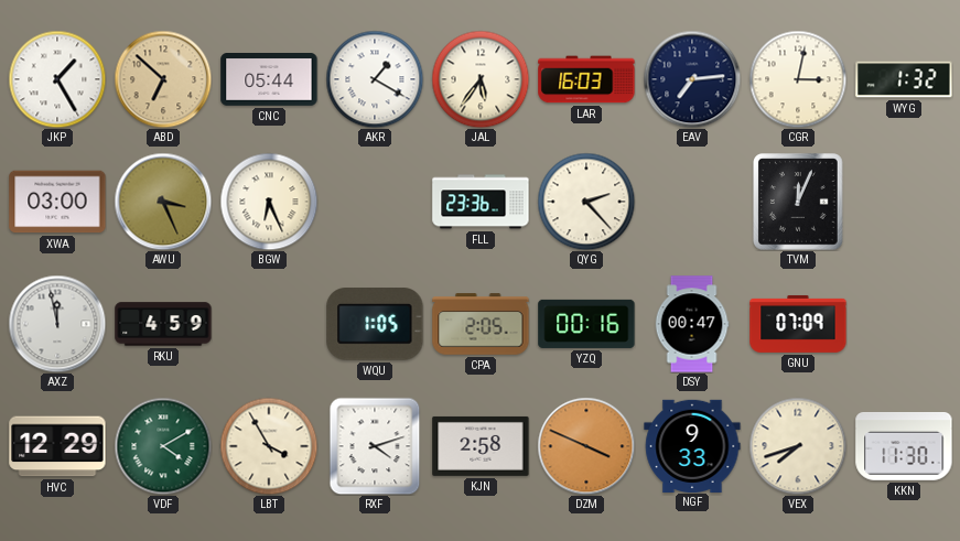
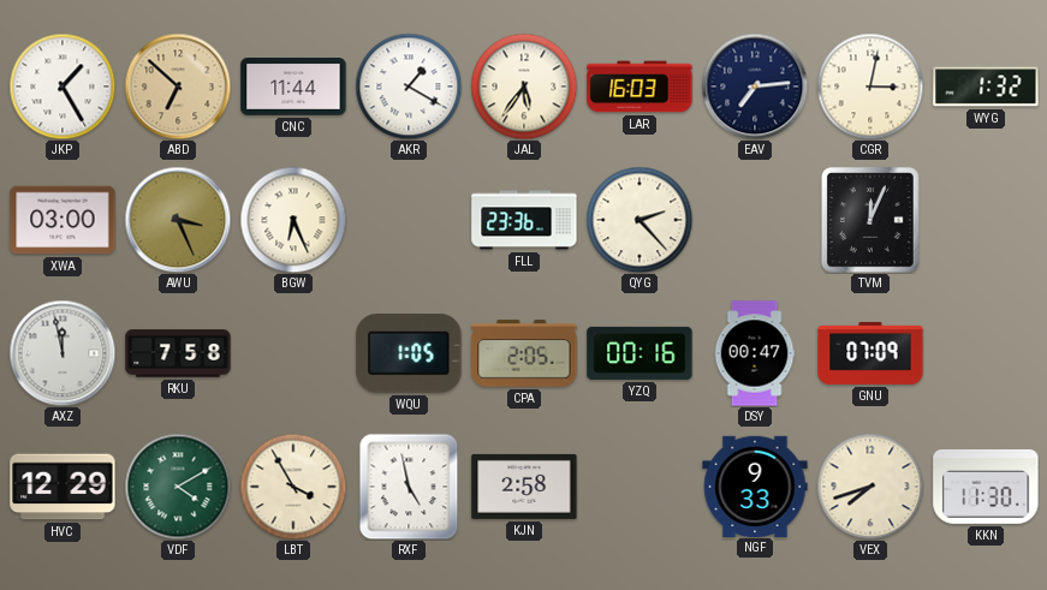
CNC: 05:44 -> 11:44
RKU: 4:59 -> 7:58
RXF: 4:12 -> 4:58
DZM: 3:49 -> none
